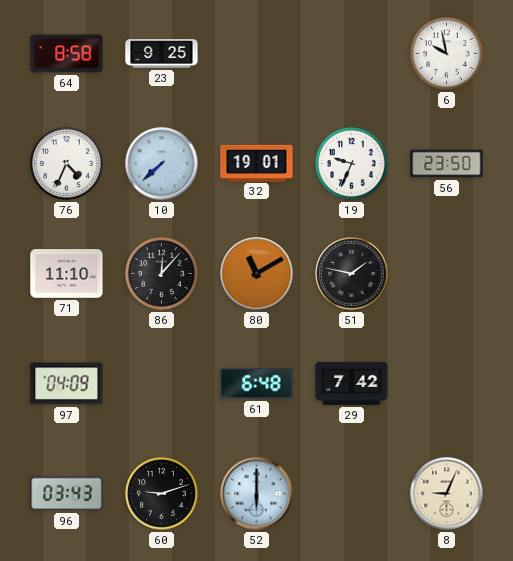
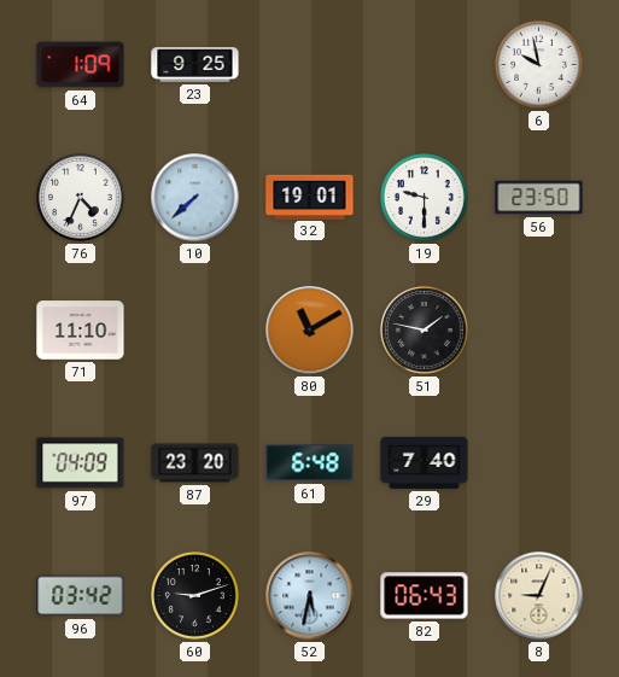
64: 8:58 -> 1:09
19: 9:34 -> 9:30
86: 12:07 -> none
87: none -> 23:20
29: 7:42 -> 7:40
96: 03:43 -> 03:42
52: 6:00 -> 5:32
82: none -> 06:43
